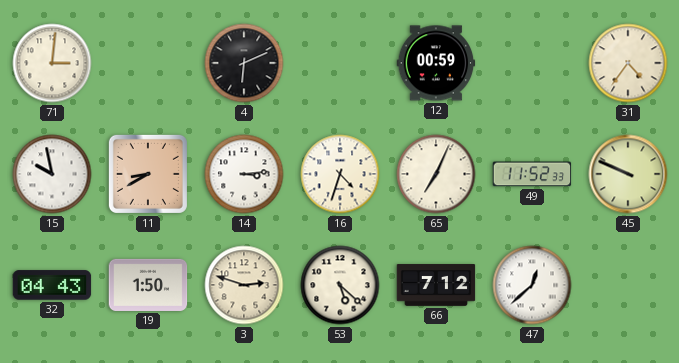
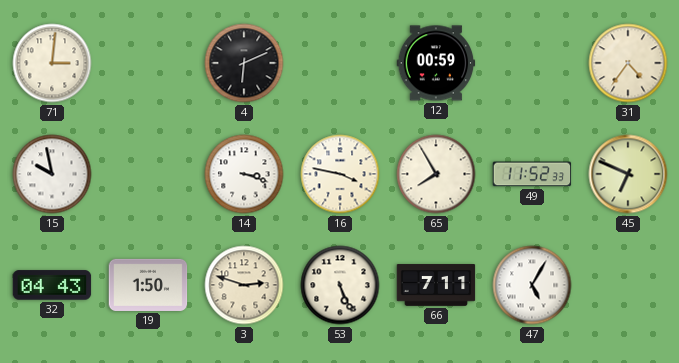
11: 8:40 -> none
14: 3:14 -> 3:18
16: 4:33 -> 3:47
65: 7:04 -> 7:55
45: 9:49 -> 6:49
53: 5:22 -> 5:26
66: 7:12 -> 7:11
47: 12:38 -> 5:05
